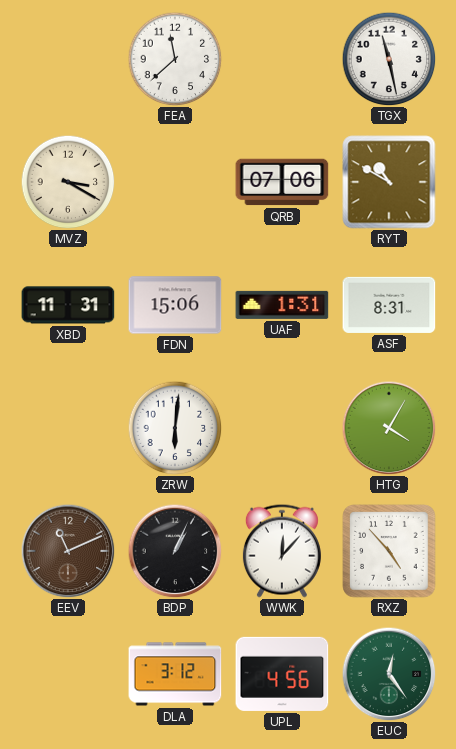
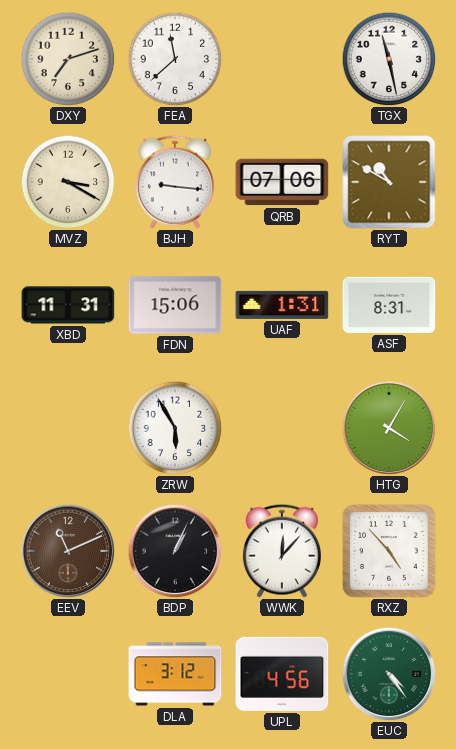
DXY: none -> 7:12
BJH: none -> 9:16
ZRW: 6:01 -> 5:55
EUC: 12:24 -> 4:24
